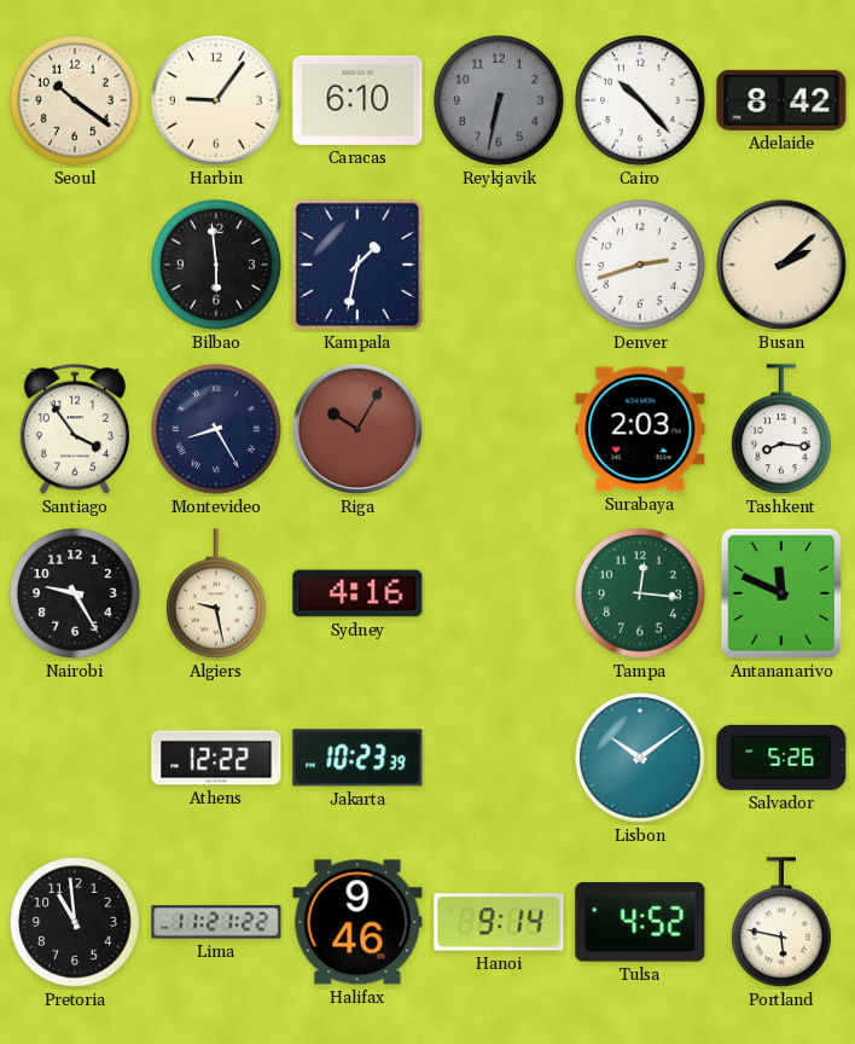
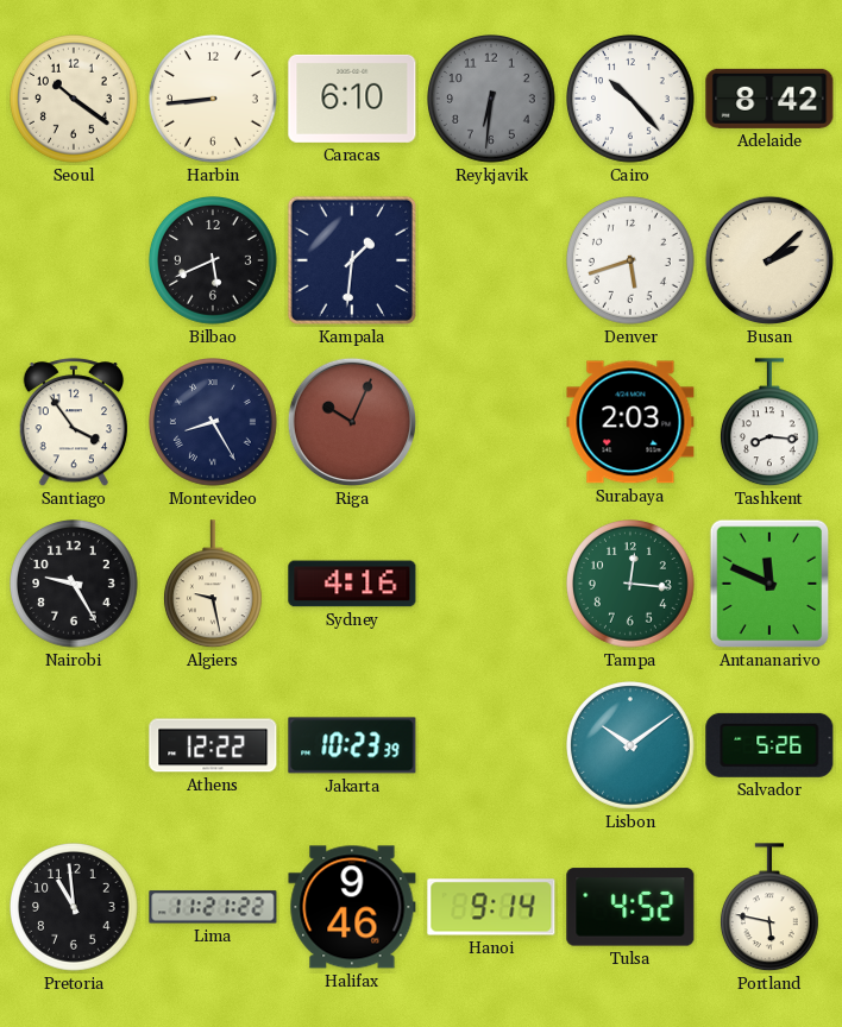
Harbin: 9:06 -> 8:44
Reykjavik: 6:32 -> 6:31
Bilbao: 5:59 -> 5:41
Kampala: 1:32 -> 1:31
Denver: 2:42 -> 5:42
Riga: 10:05 -> 10:04
